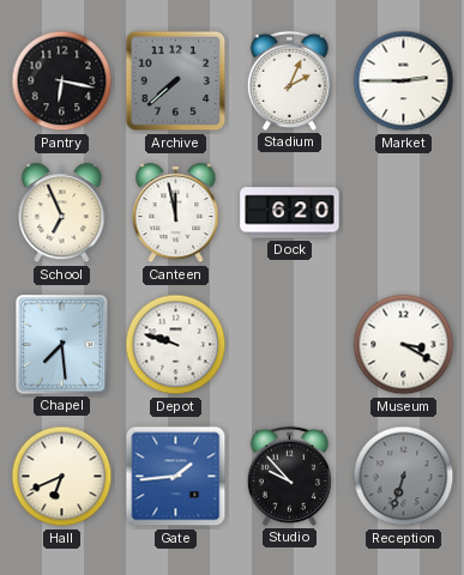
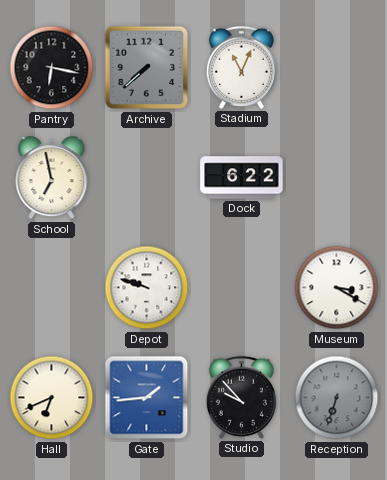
Stadium: 2:04 -> 11:04
Market: 2:45 -> none
School: 6:56 -> 6:58
Canteen: 11:58 -> none
Dock: 6:20 -> 6:22
Chapel: 7:29 -> none
